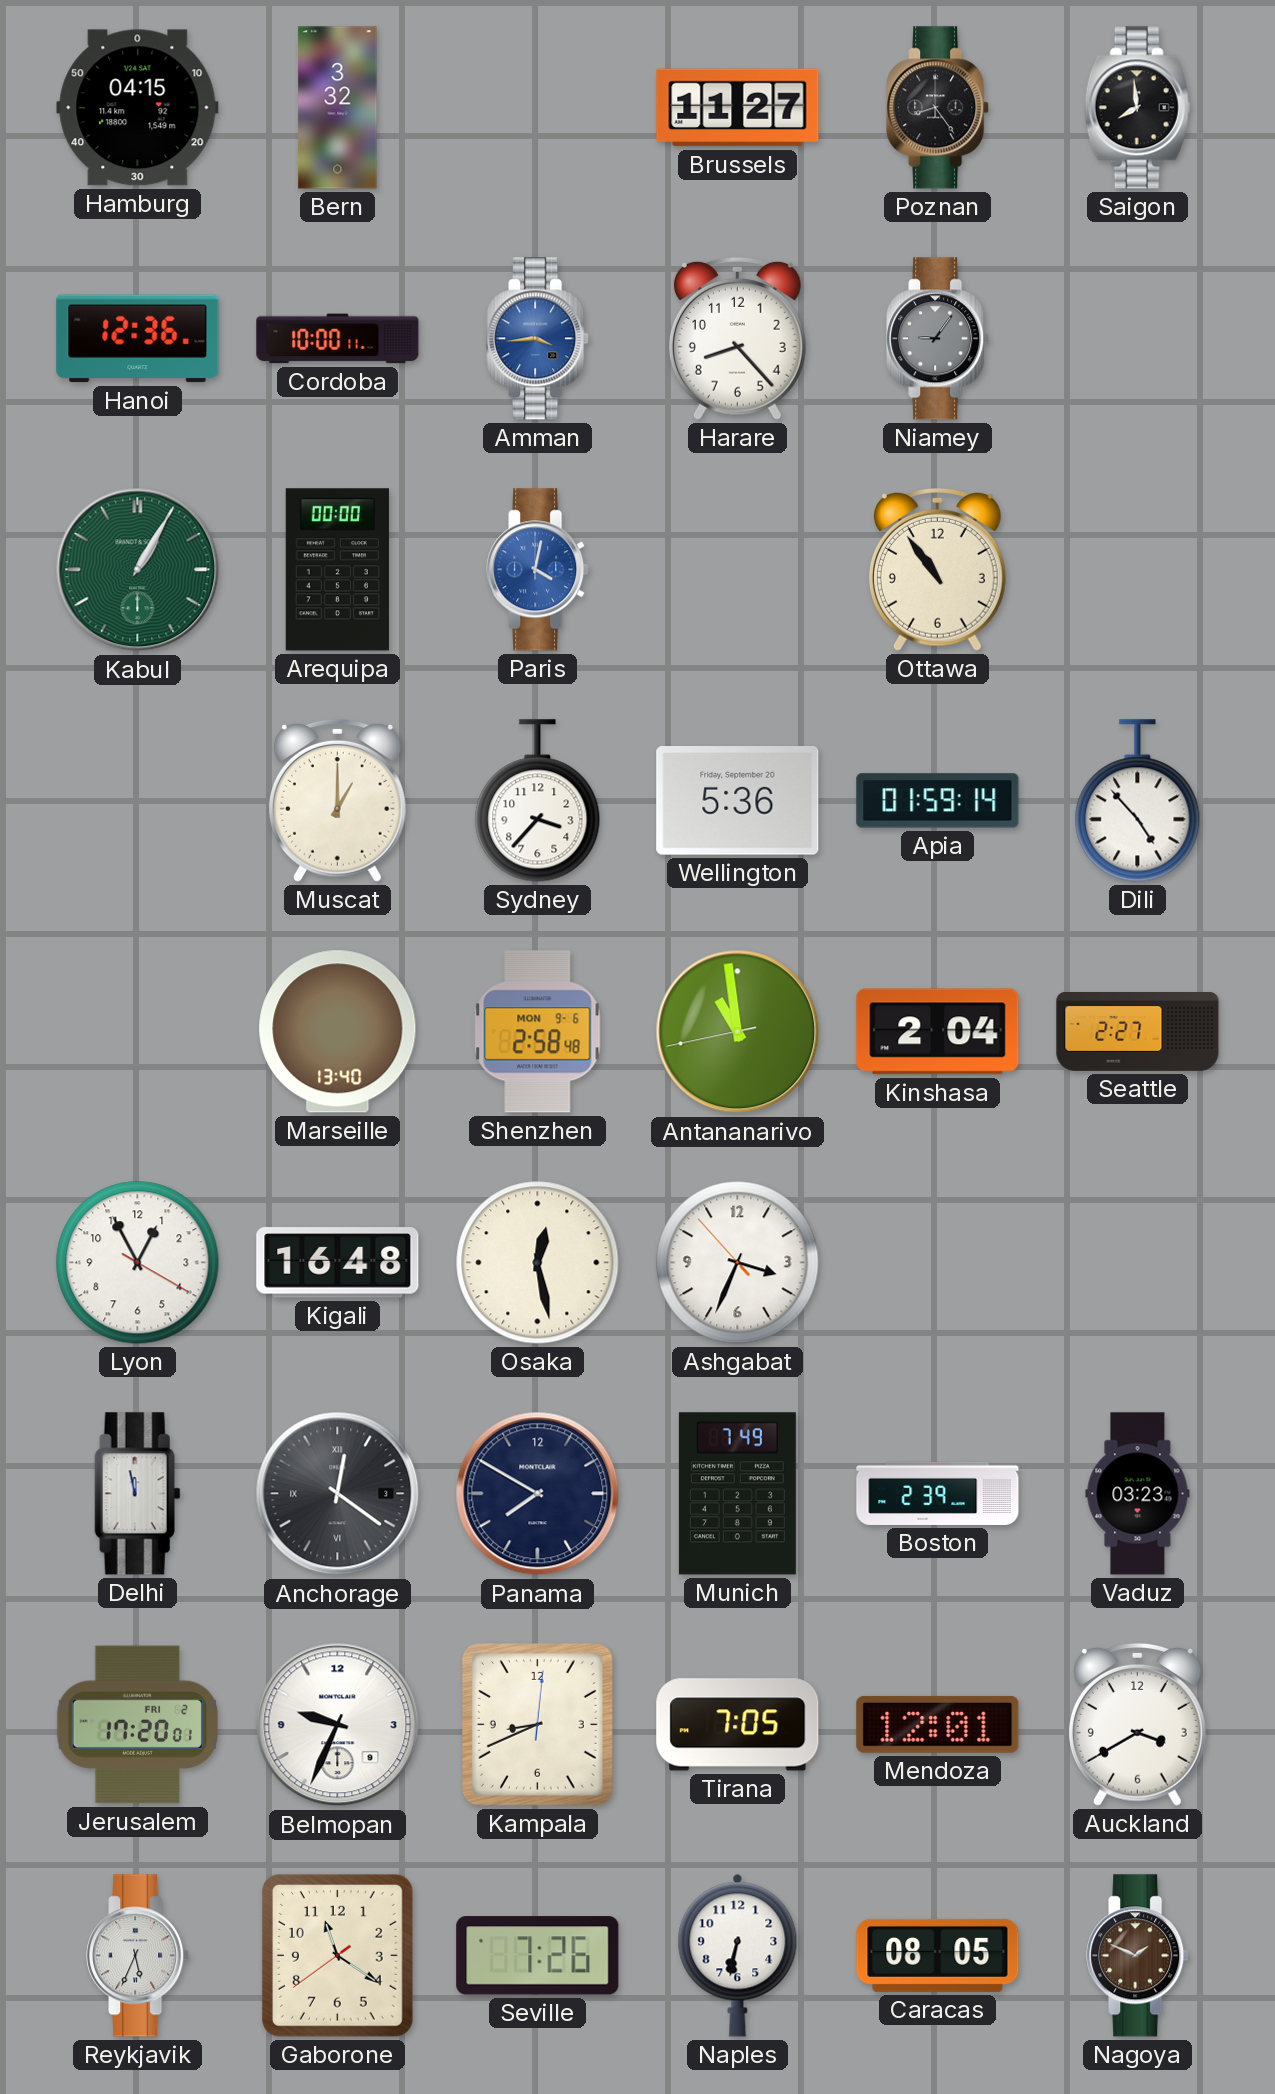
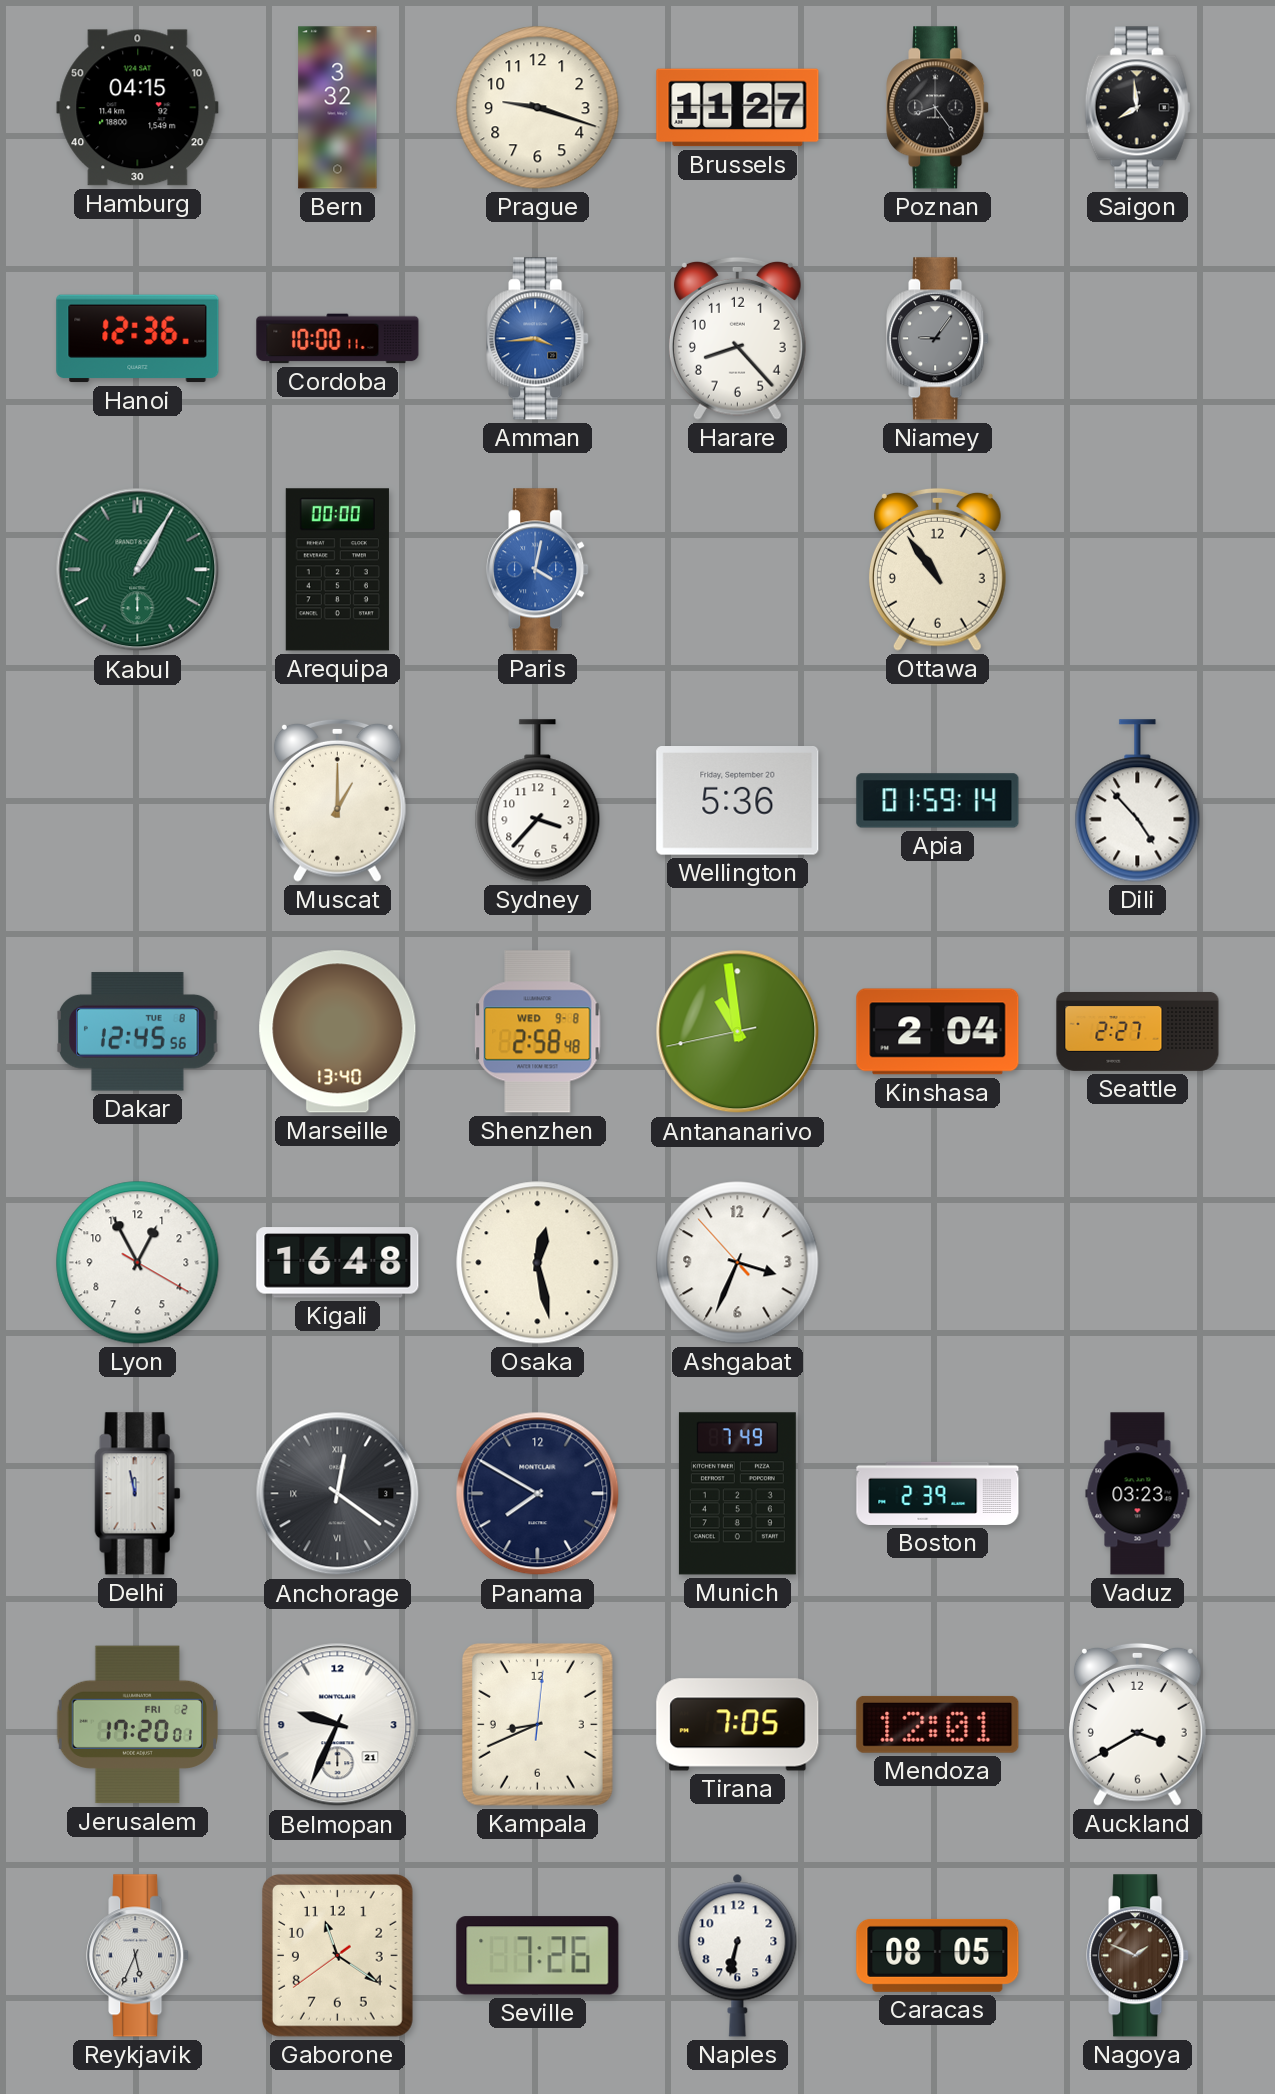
Prague: none -> 9:18
Dakar: none -> 12:45
Shenzhen date: MON 9-6 -> WED 9-8
Belmopan date: 9 -> 21
